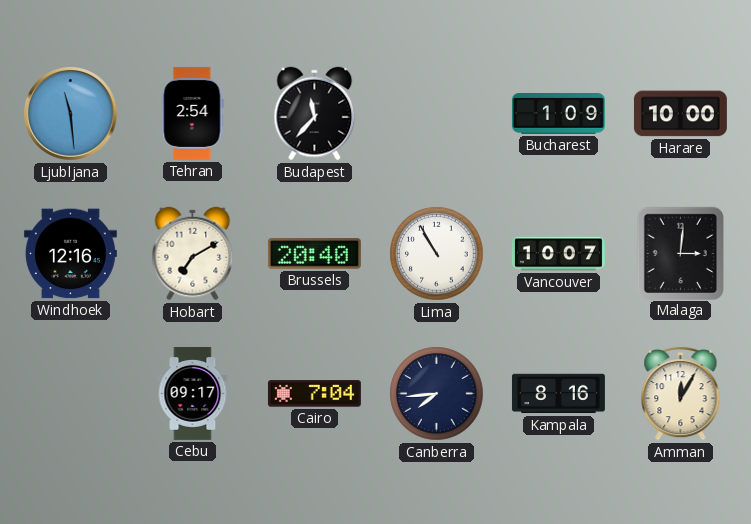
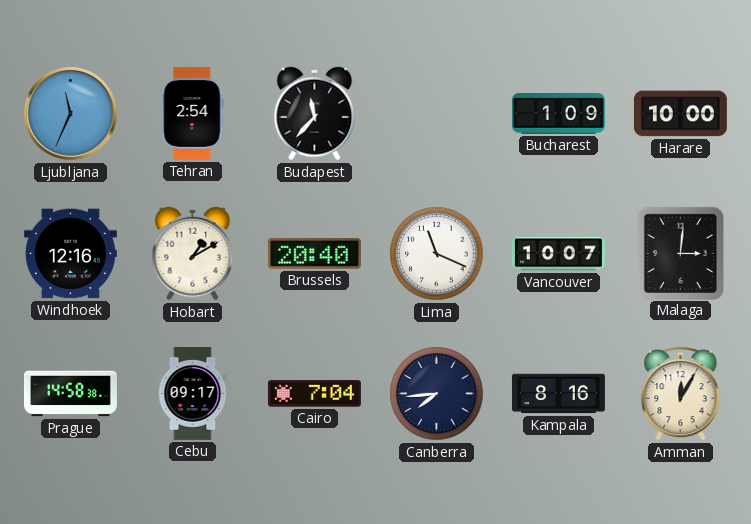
Ljubljana: 11:29 -> 11:34
Hobart: 7:10 -> 1:10
Lima: 10:55 -> 11:19
Prague: none -> 14:58
